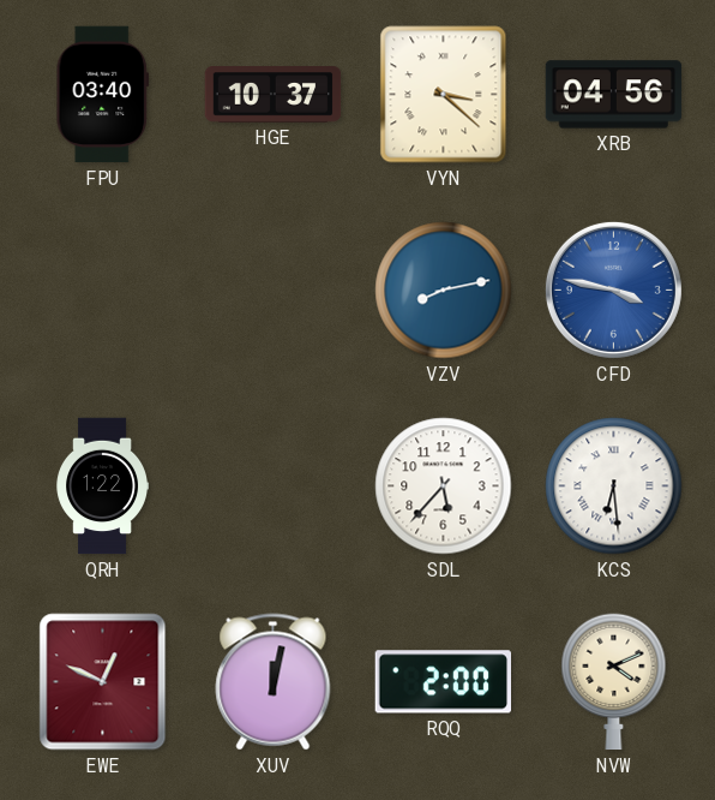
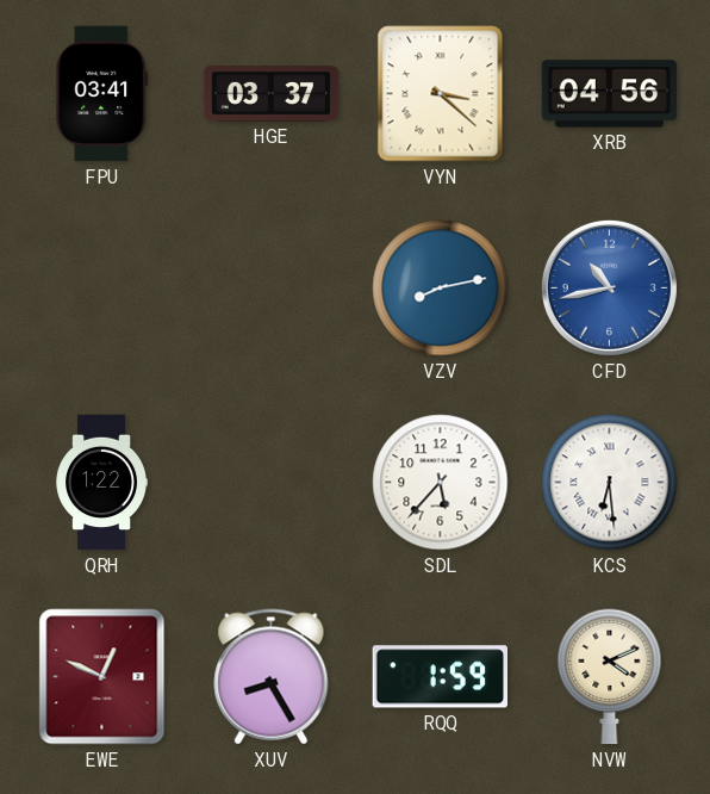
FPU: 03:40 -> 03:41
HGE: 10:37 -> 03:37
CFD: 3:47 -> 10:43
XUV: 12:02 -> 8:25
RQQ: 2:00 -> 1:59
